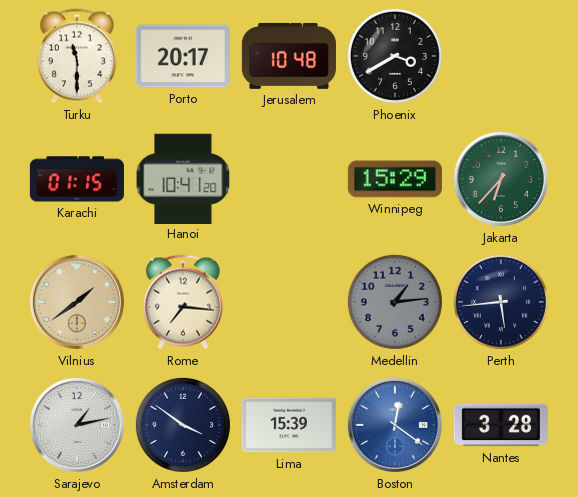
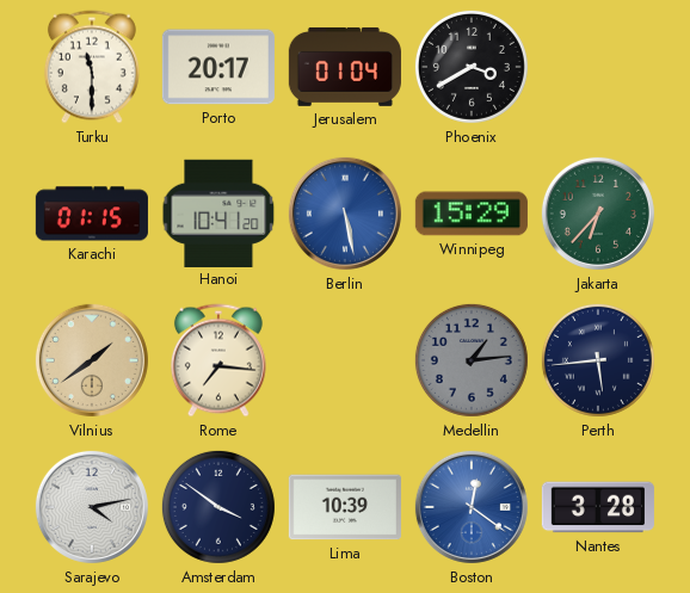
Jerusalem: 10:48 -> 01:04
Berlin: none -> 5:28
Sarajevo: 1:13 -> 4:13
Lima: 15:39 -> 10:39
